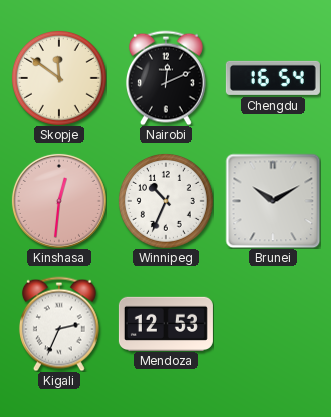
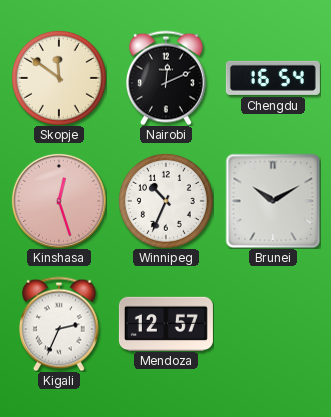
Kinshasa: 12:31 -> 12:27
Mendoza: 12:53 -> 12:57
